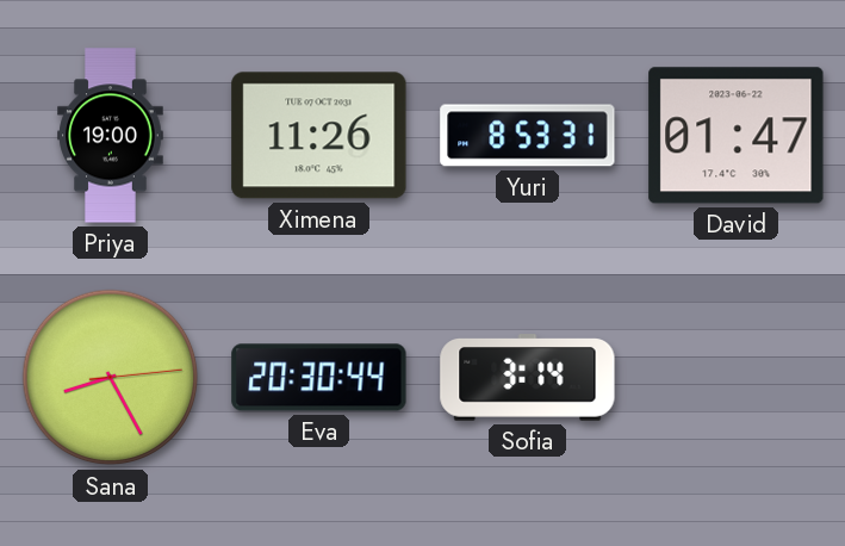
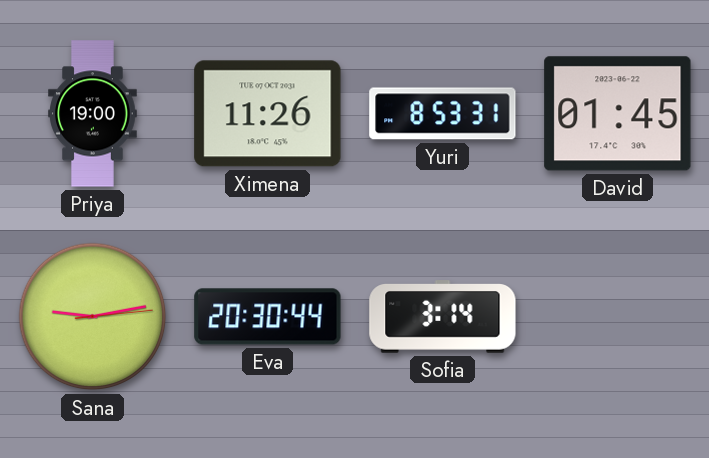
David: 01:47 -> 01:45
Sana: 8:25 -> 9:13
